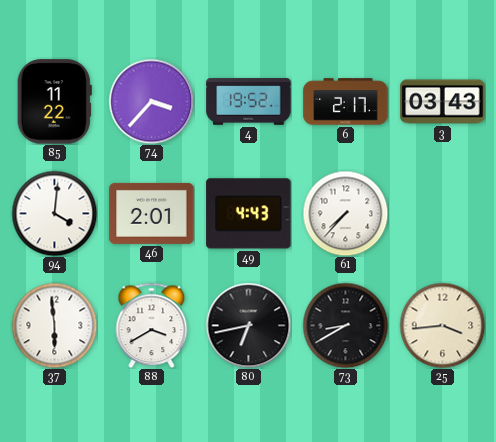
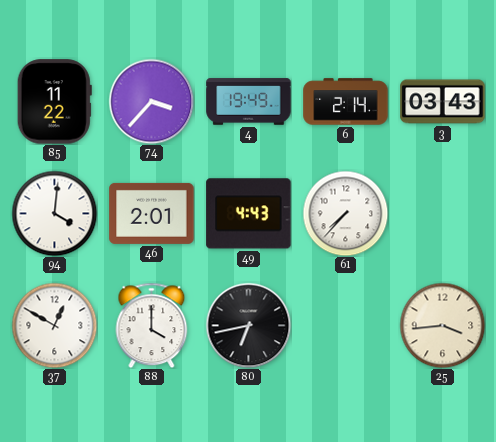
4: 19:52 -> 19:49
6: 2:17 -> 2:14
37: 5:59 -> 12:50
88: 3:40 -> 4:00
73: 8:40 -> none
